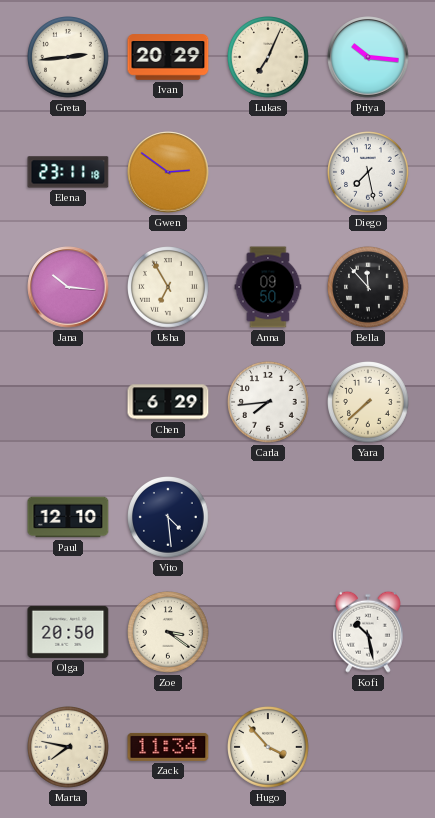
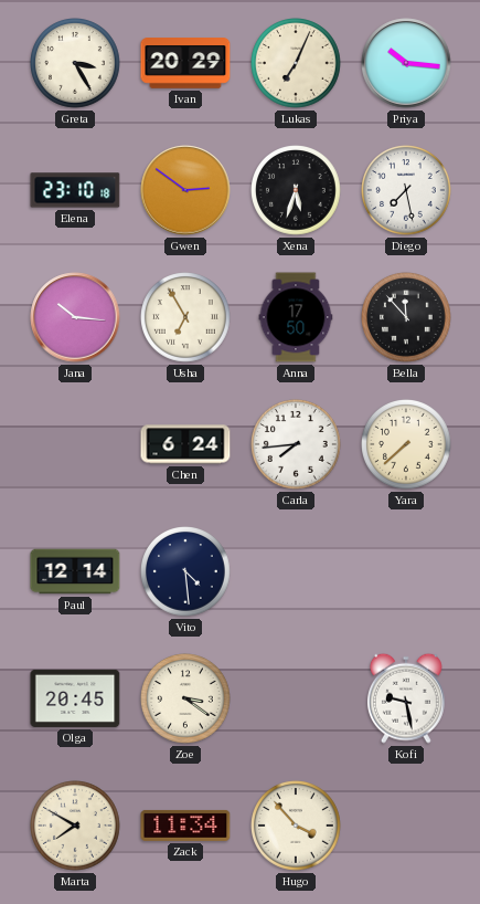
Greta: 2:44 -> 3:25
Elena: 23:11 -> 23:10
Xena: none -> 5:33
Anna: 09:50 -> 17:50
Chen: 6:29 -> 6:24
Paul: 12:10 -> 12:14
Olga: 20:50 -> 20:45
Kofi: 10:28 -> 9:28
Marta: 7:47 -> 7:50
